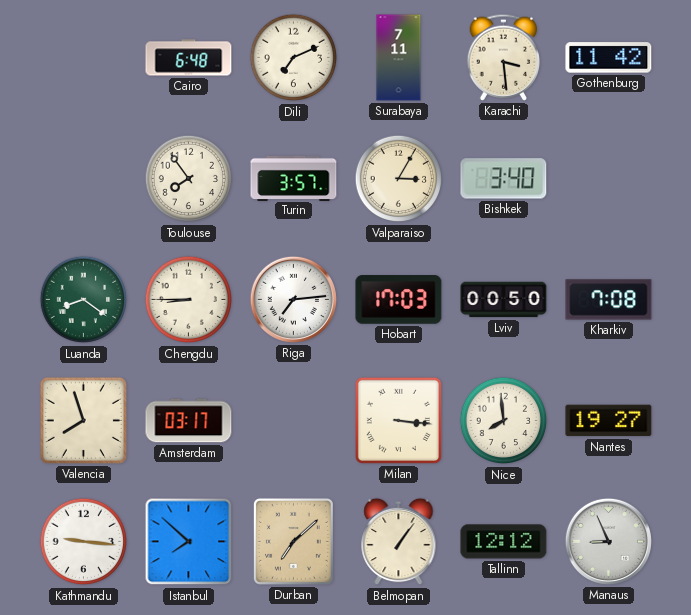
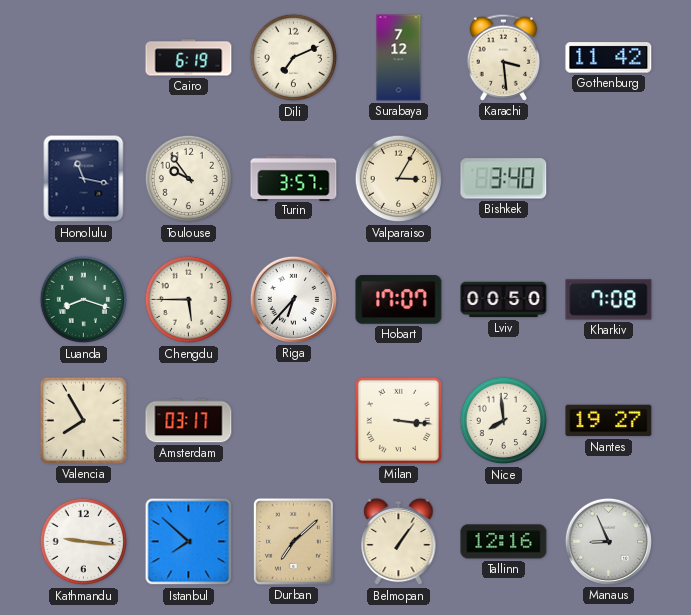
Cairo: 6:48 -> 6:19
Surabaya: 7:11 -> 7:12
Honolulu: none -> 11:17
Toulouse: 7:54 -> 9:54
Luanda: 8:21 -> 8:18
Chengdu: 8:45 -> 5:45
Riga: 7:14 -> 6:37
Hobart: 17:03 -> 17:07
Valencia: 7:57 -> 7:55
Tallinn: 12:12 -> 12:16
